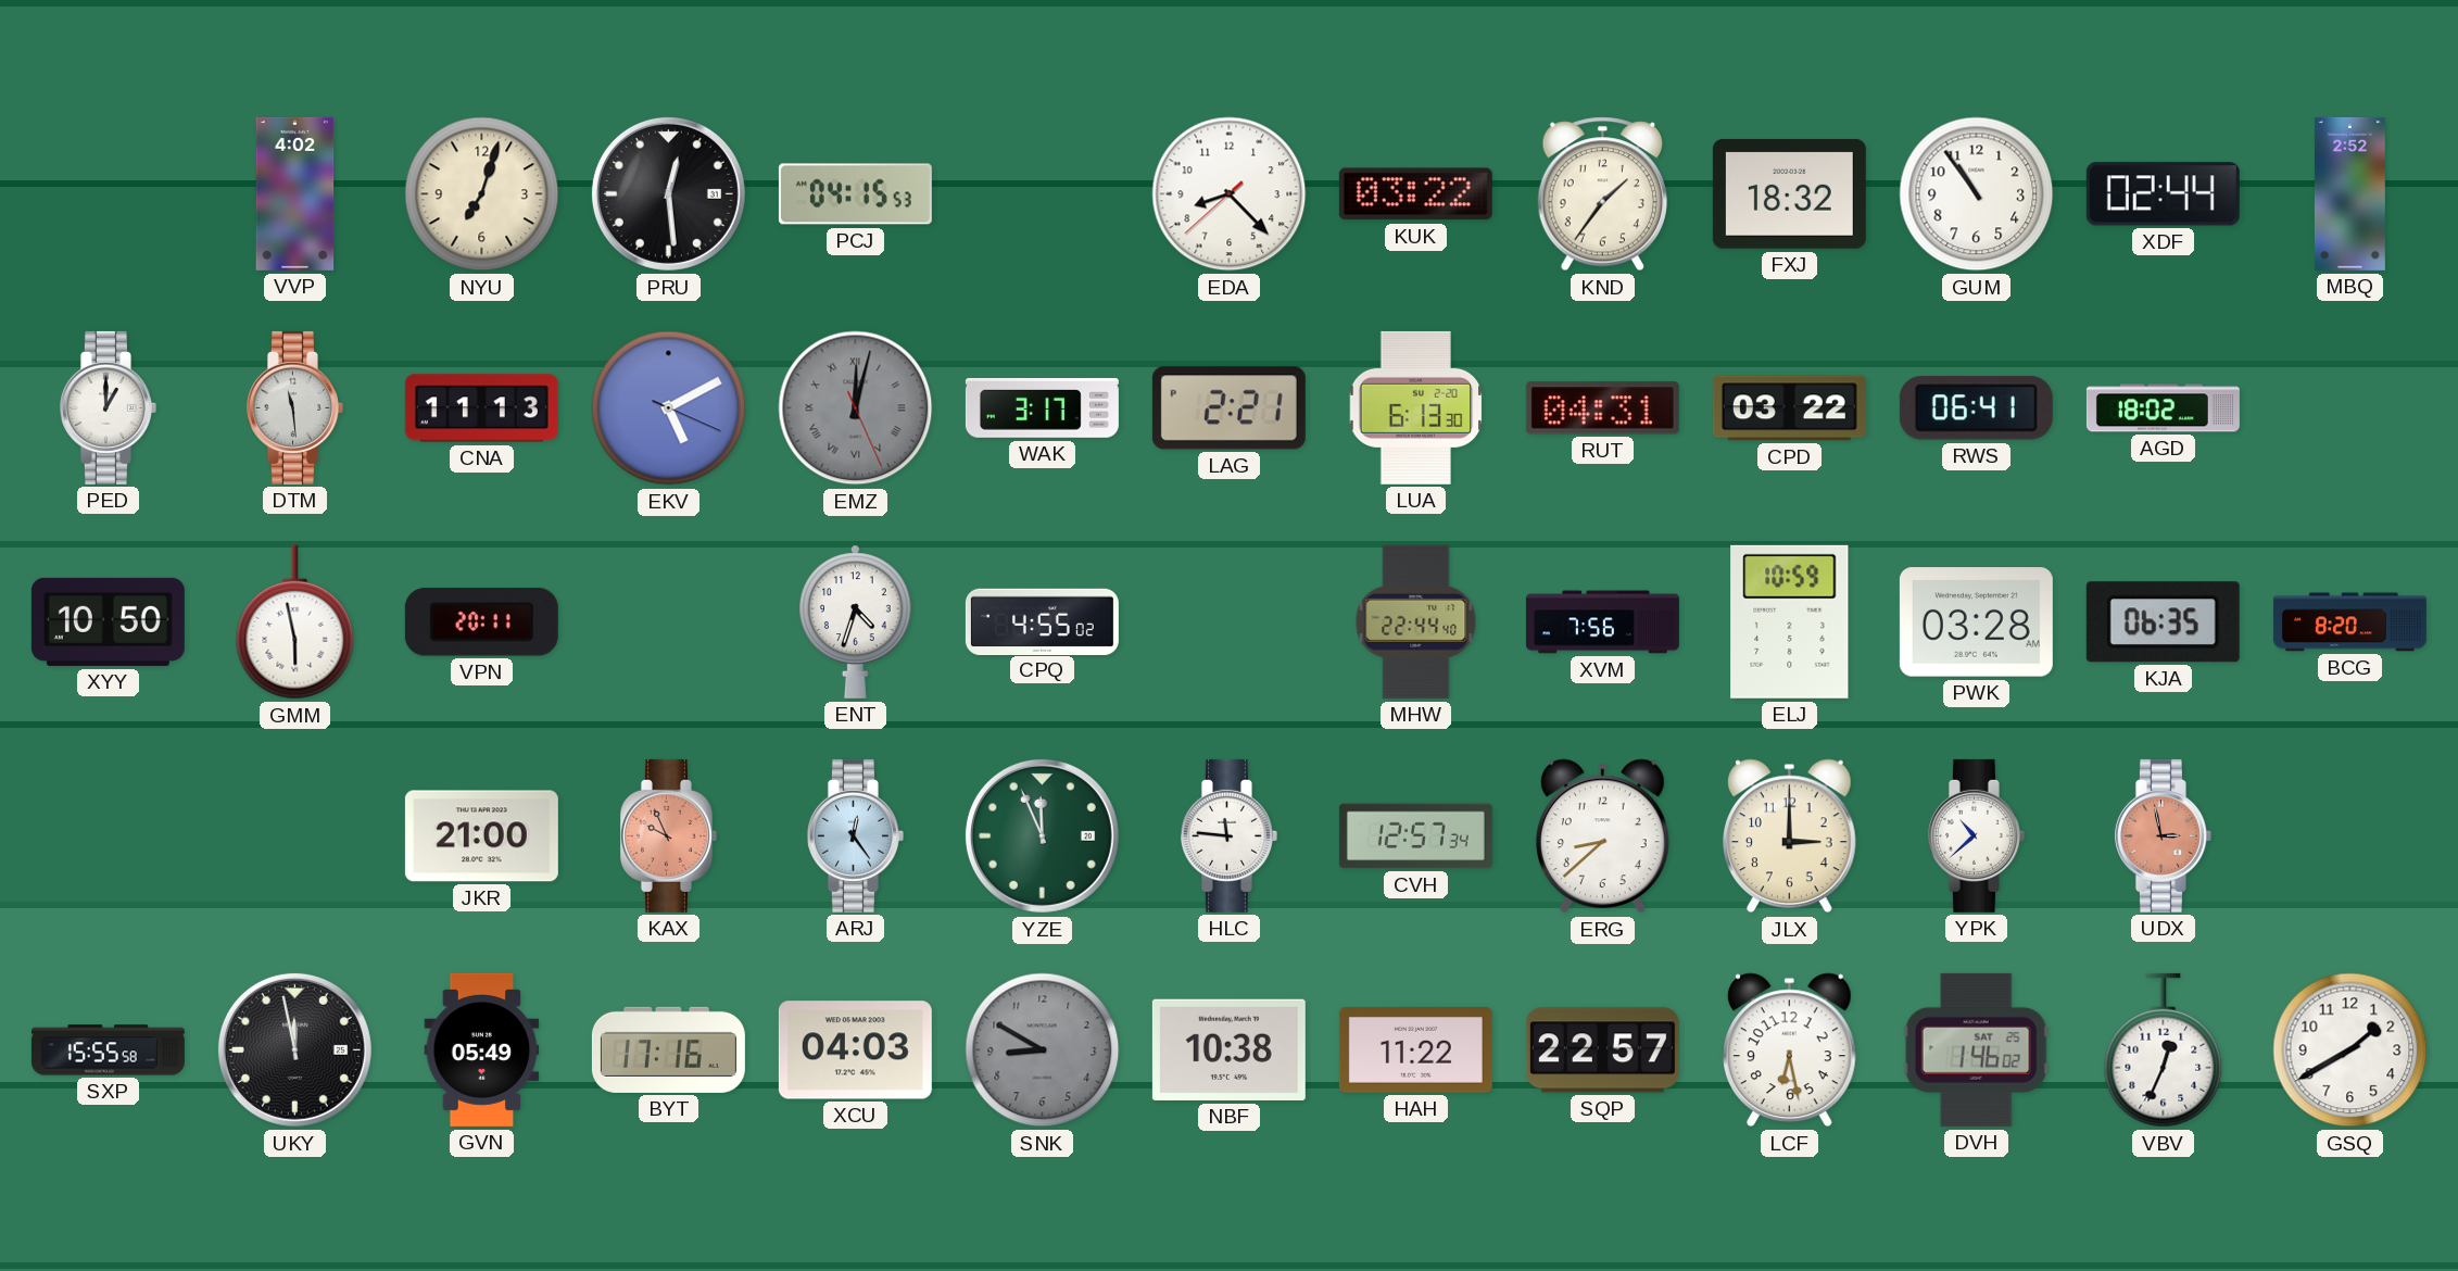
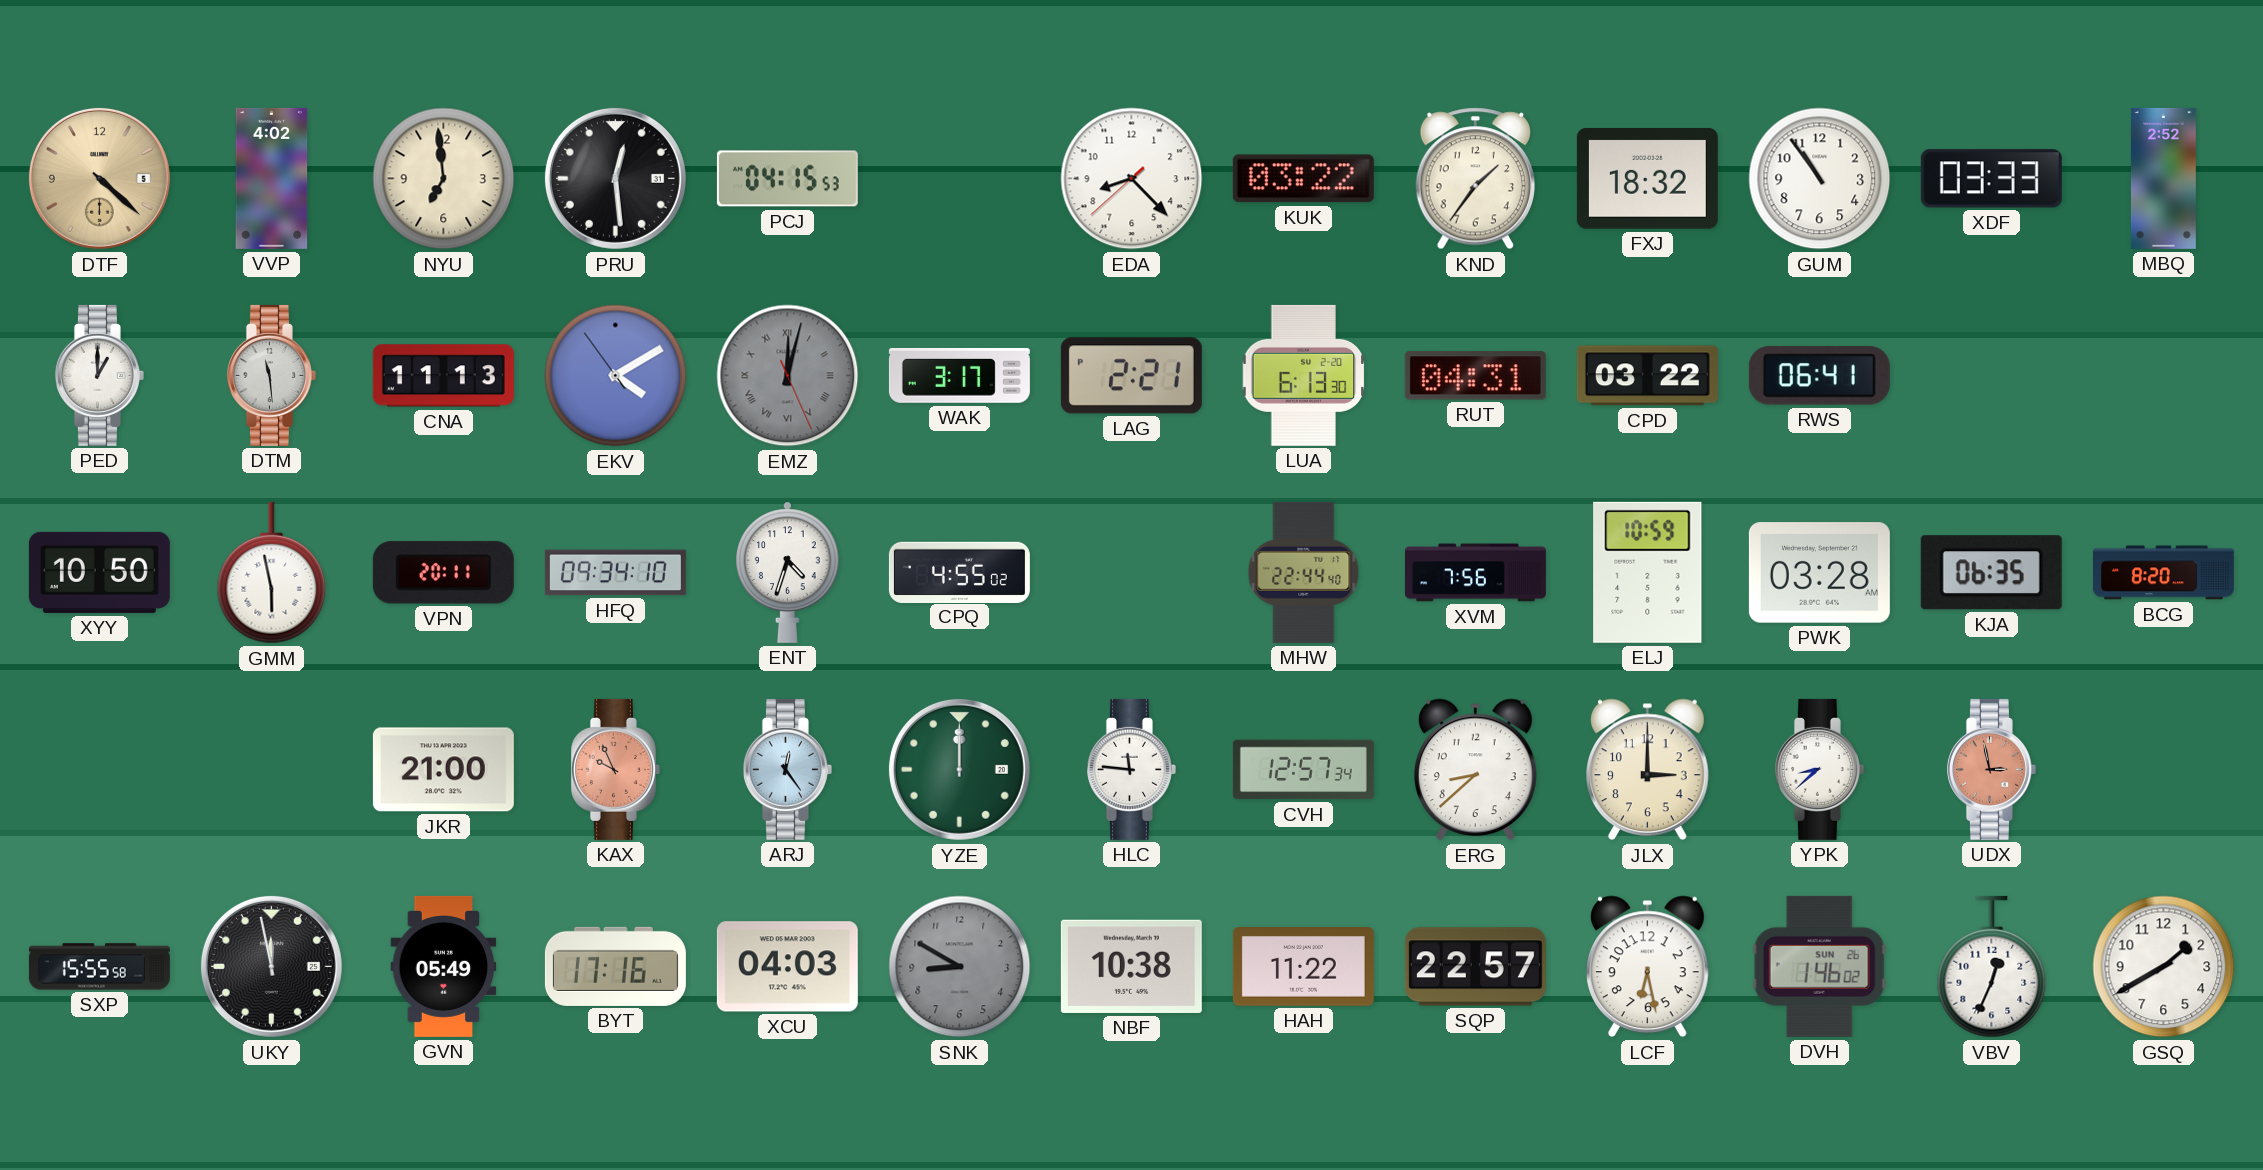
DTF: none -> 4:22
NYU: 7:03 -> 6:59
XDF: 02:44 -> 03:33
EKV: 5:10 -> 4:09
AGD: 18:02 -> none
HFQ: none -> 09:34
YZE: 11:56 -> 12:00
YPK: 10:38 -> 8:38
DVH date: SAT 25 -> SUN 26
